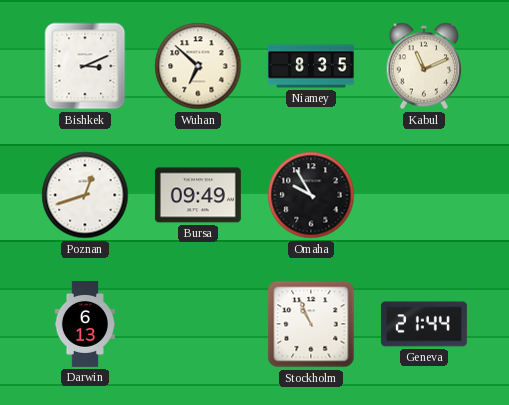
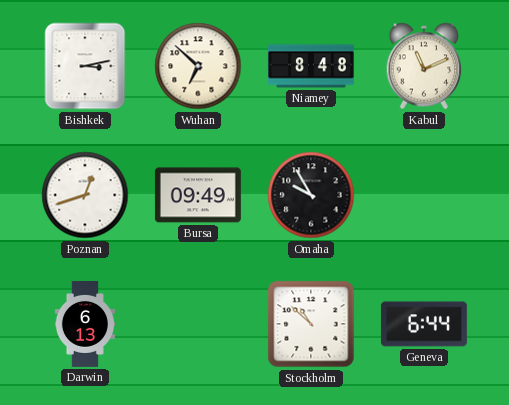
Bishkek: 3:11 -> 3:13
Niamey: 8:35 -> 8:48
Stockholm: 10:56 -> 10:52
Geneva: 21:44 -> 6:44
